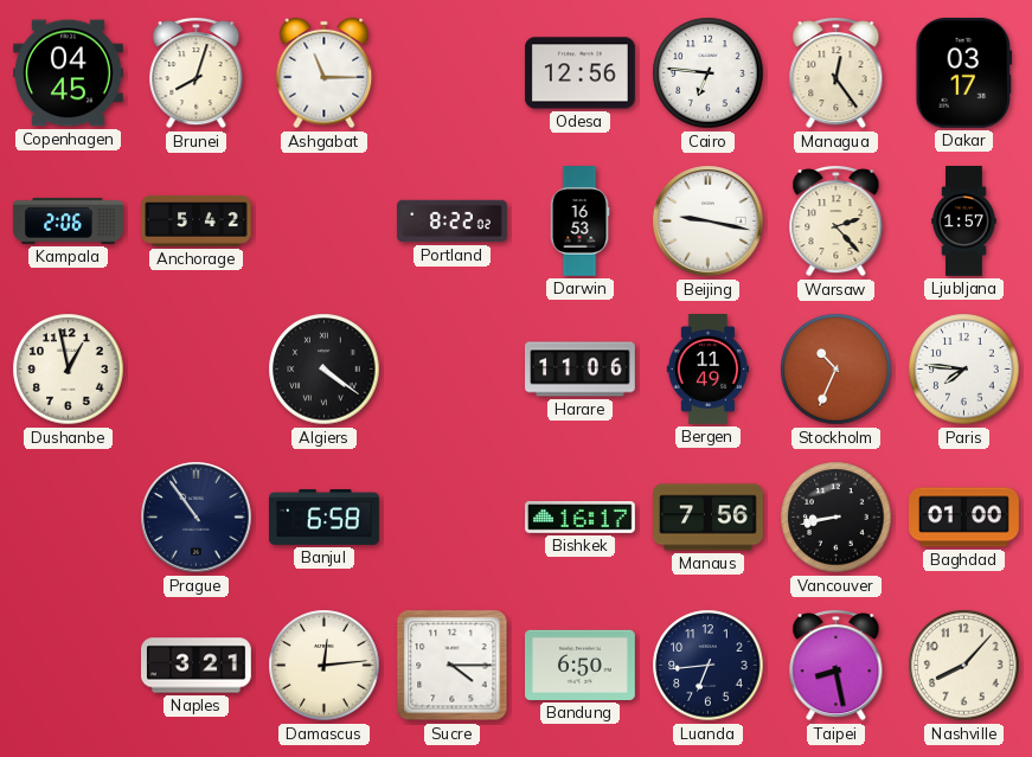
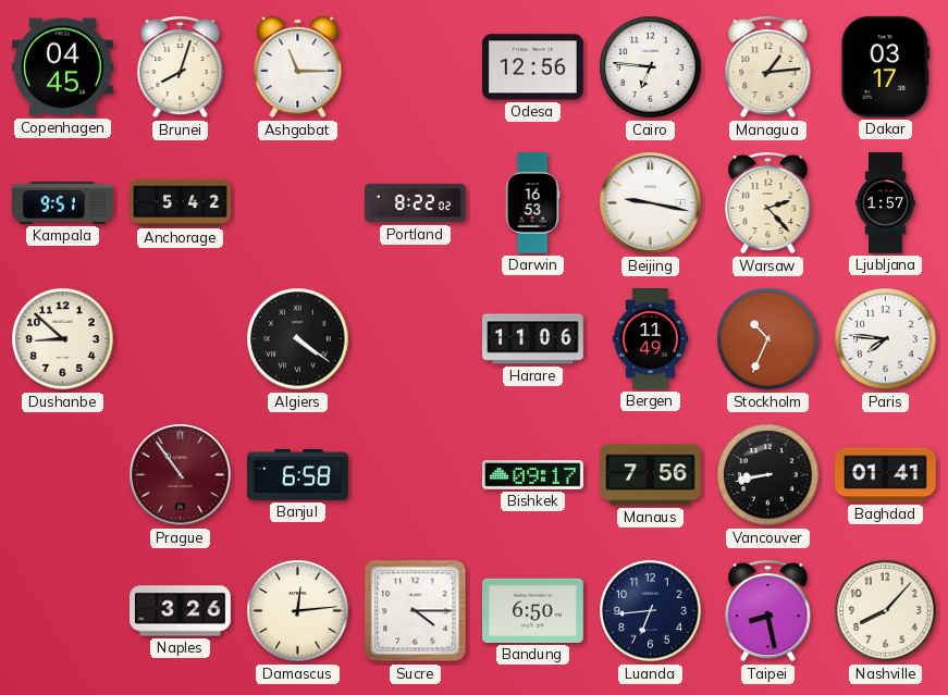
Managua: 12:24 -> 1:14
Kampala: 2:06 -> 9:51
Dushanbe: 12:58 -> 8:52
Prague dial: navy -> burgundy
Bishkek: 16:17 -> 09:17
Baghdad: 01:00 -> 01:41
Naples: 3:21 -> 3:26
